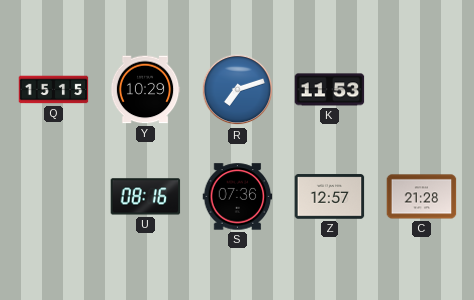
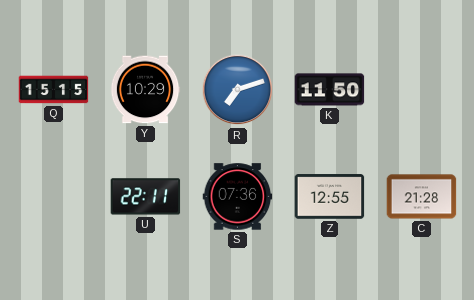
K: 11:53 -> 11:50
U: 08:16 -> 22:11
Z: 12:57 -> 12:55
